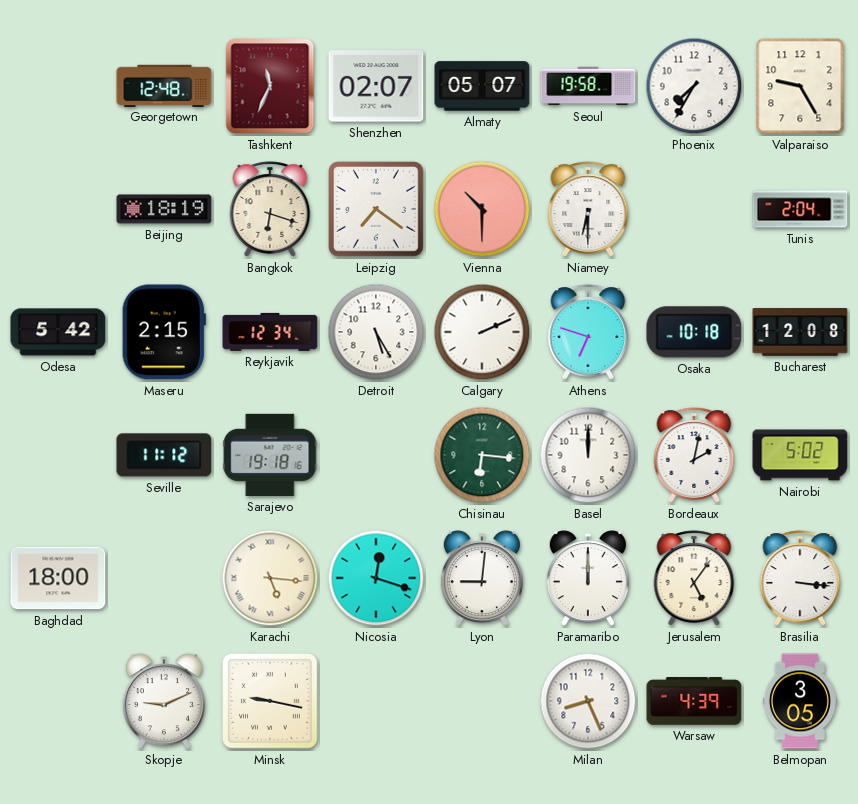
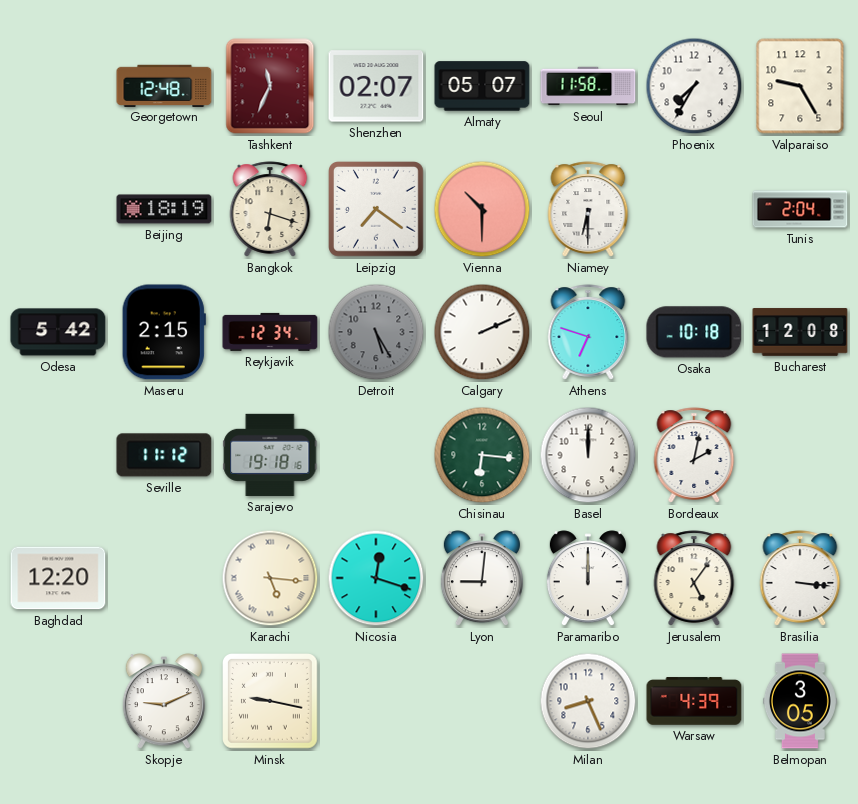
Seoul: 19:58 -> 11:58
Detroit dial: white -> grey
Nairobi: 5:02 -> none
Baghdad: 18:00 -> 12:20
